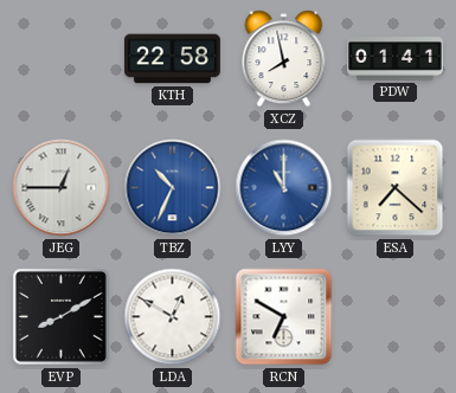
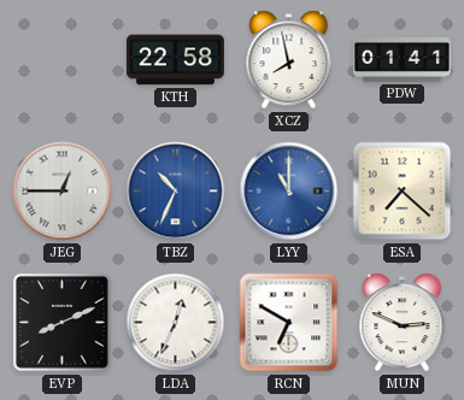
EVP: 8:10 -> 8:11
LDA: 12:50 -> 12:34
MUN: none -> 2:49
